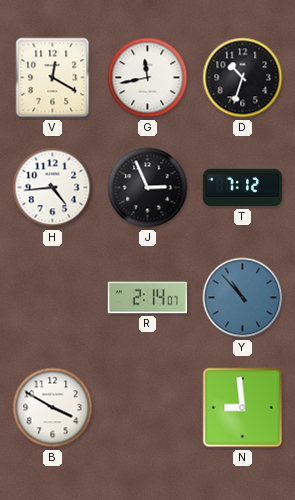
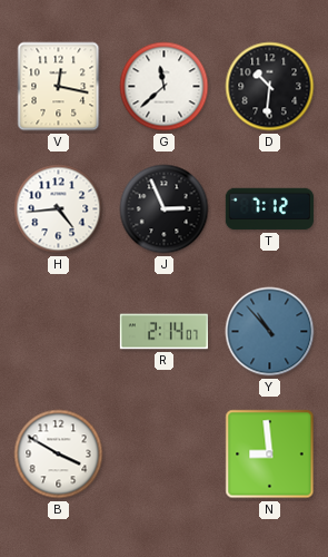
V: 12:20 -> 12:17
G: 11:43 -> 11:38
D: 10:33 -> 10:31
